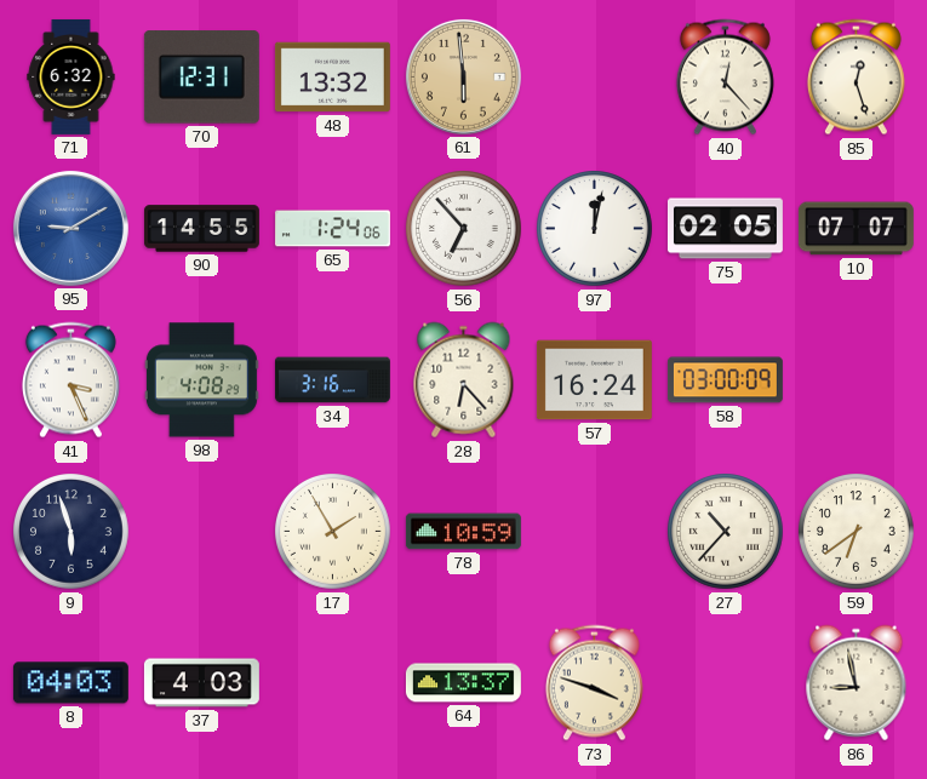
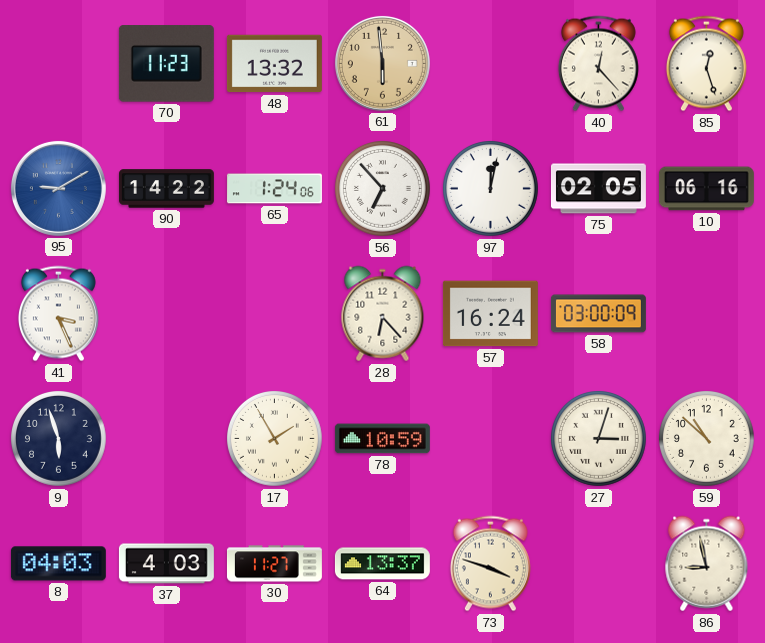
71: 6:32 -> none
70: 12:31 -> 11:23
90: 14:55 -> 14:22
10: 07:07 -> 06:16
98: 4:08 -> none
34: 3:16 -> none
27: 10:37 -> 3:03
59: 6:39 -> 10:52
30: none -> 11:27
